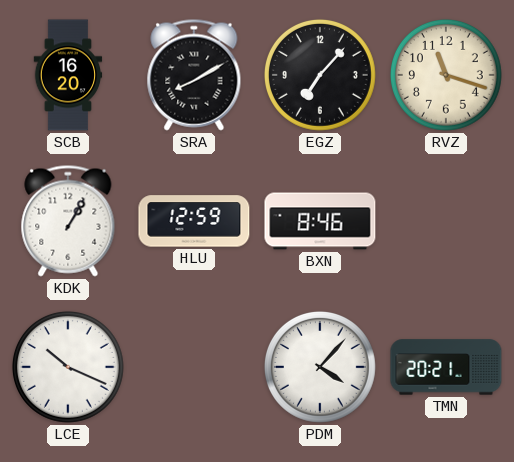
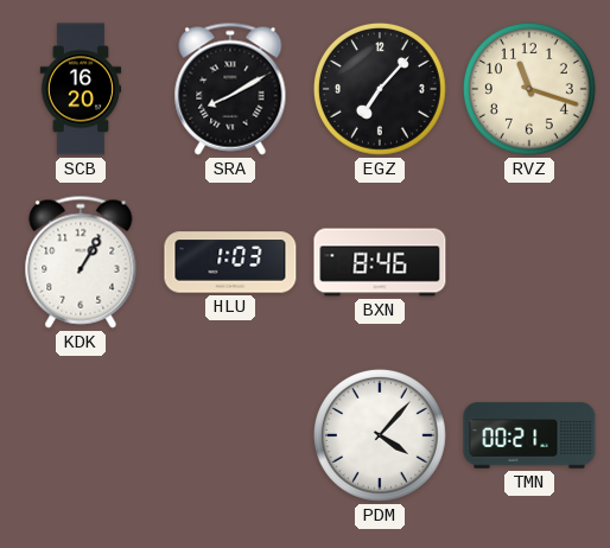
HLU: 12:59 -> 1:03
LCE: 10:19 -> none
TMN: 20:21 -> 00:21
